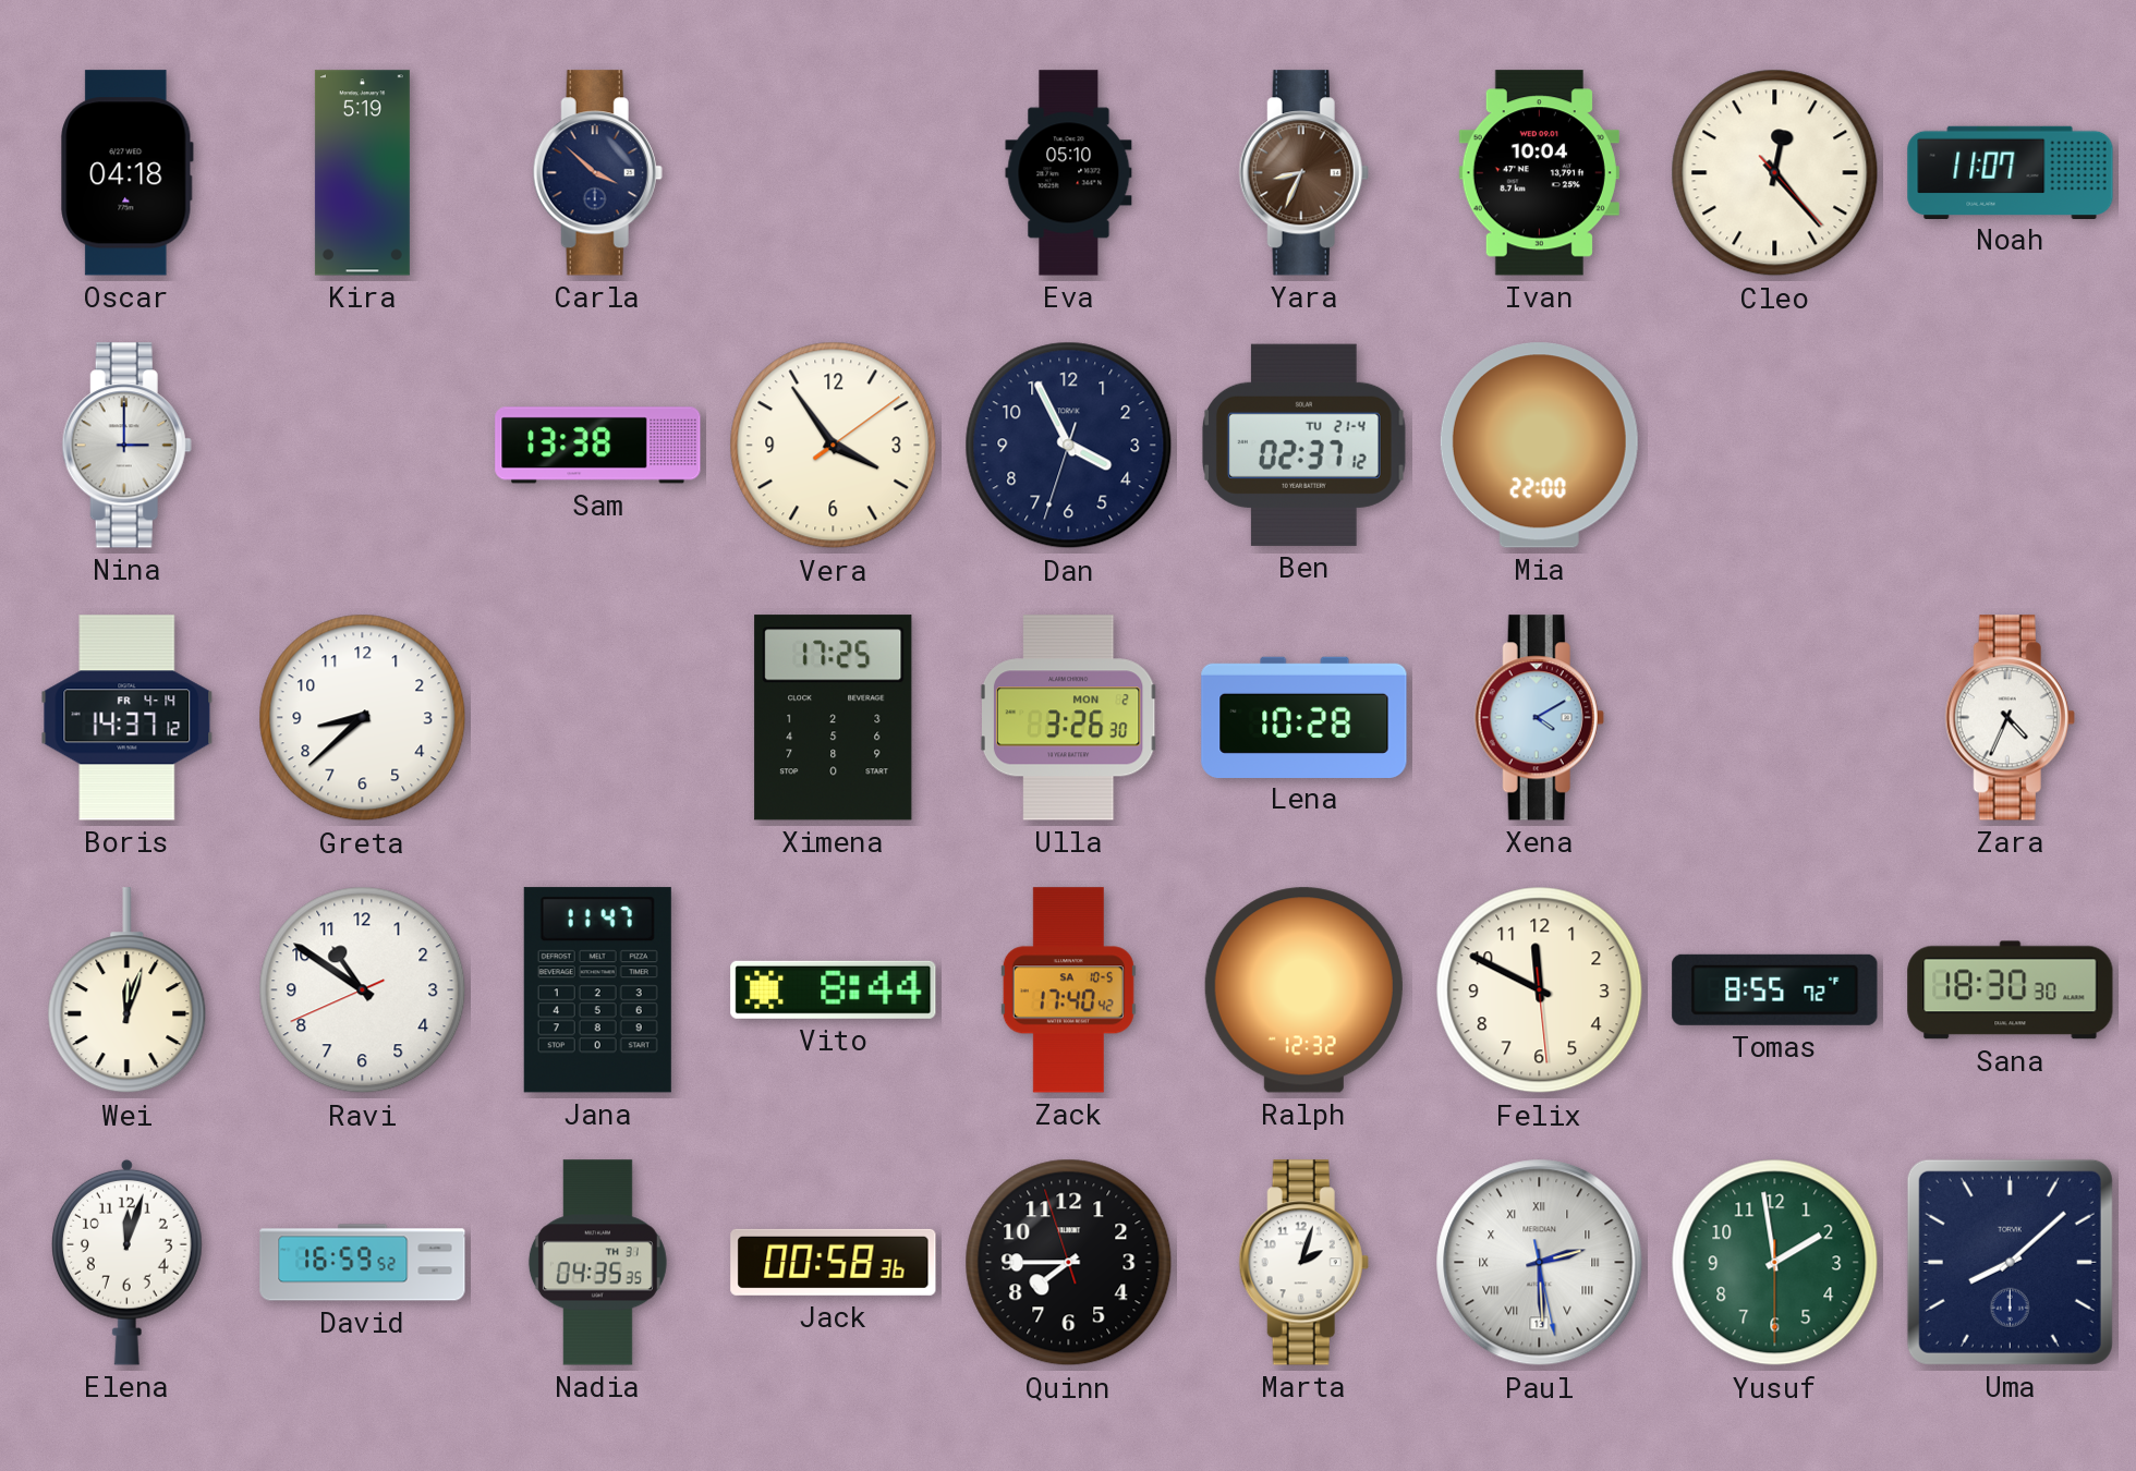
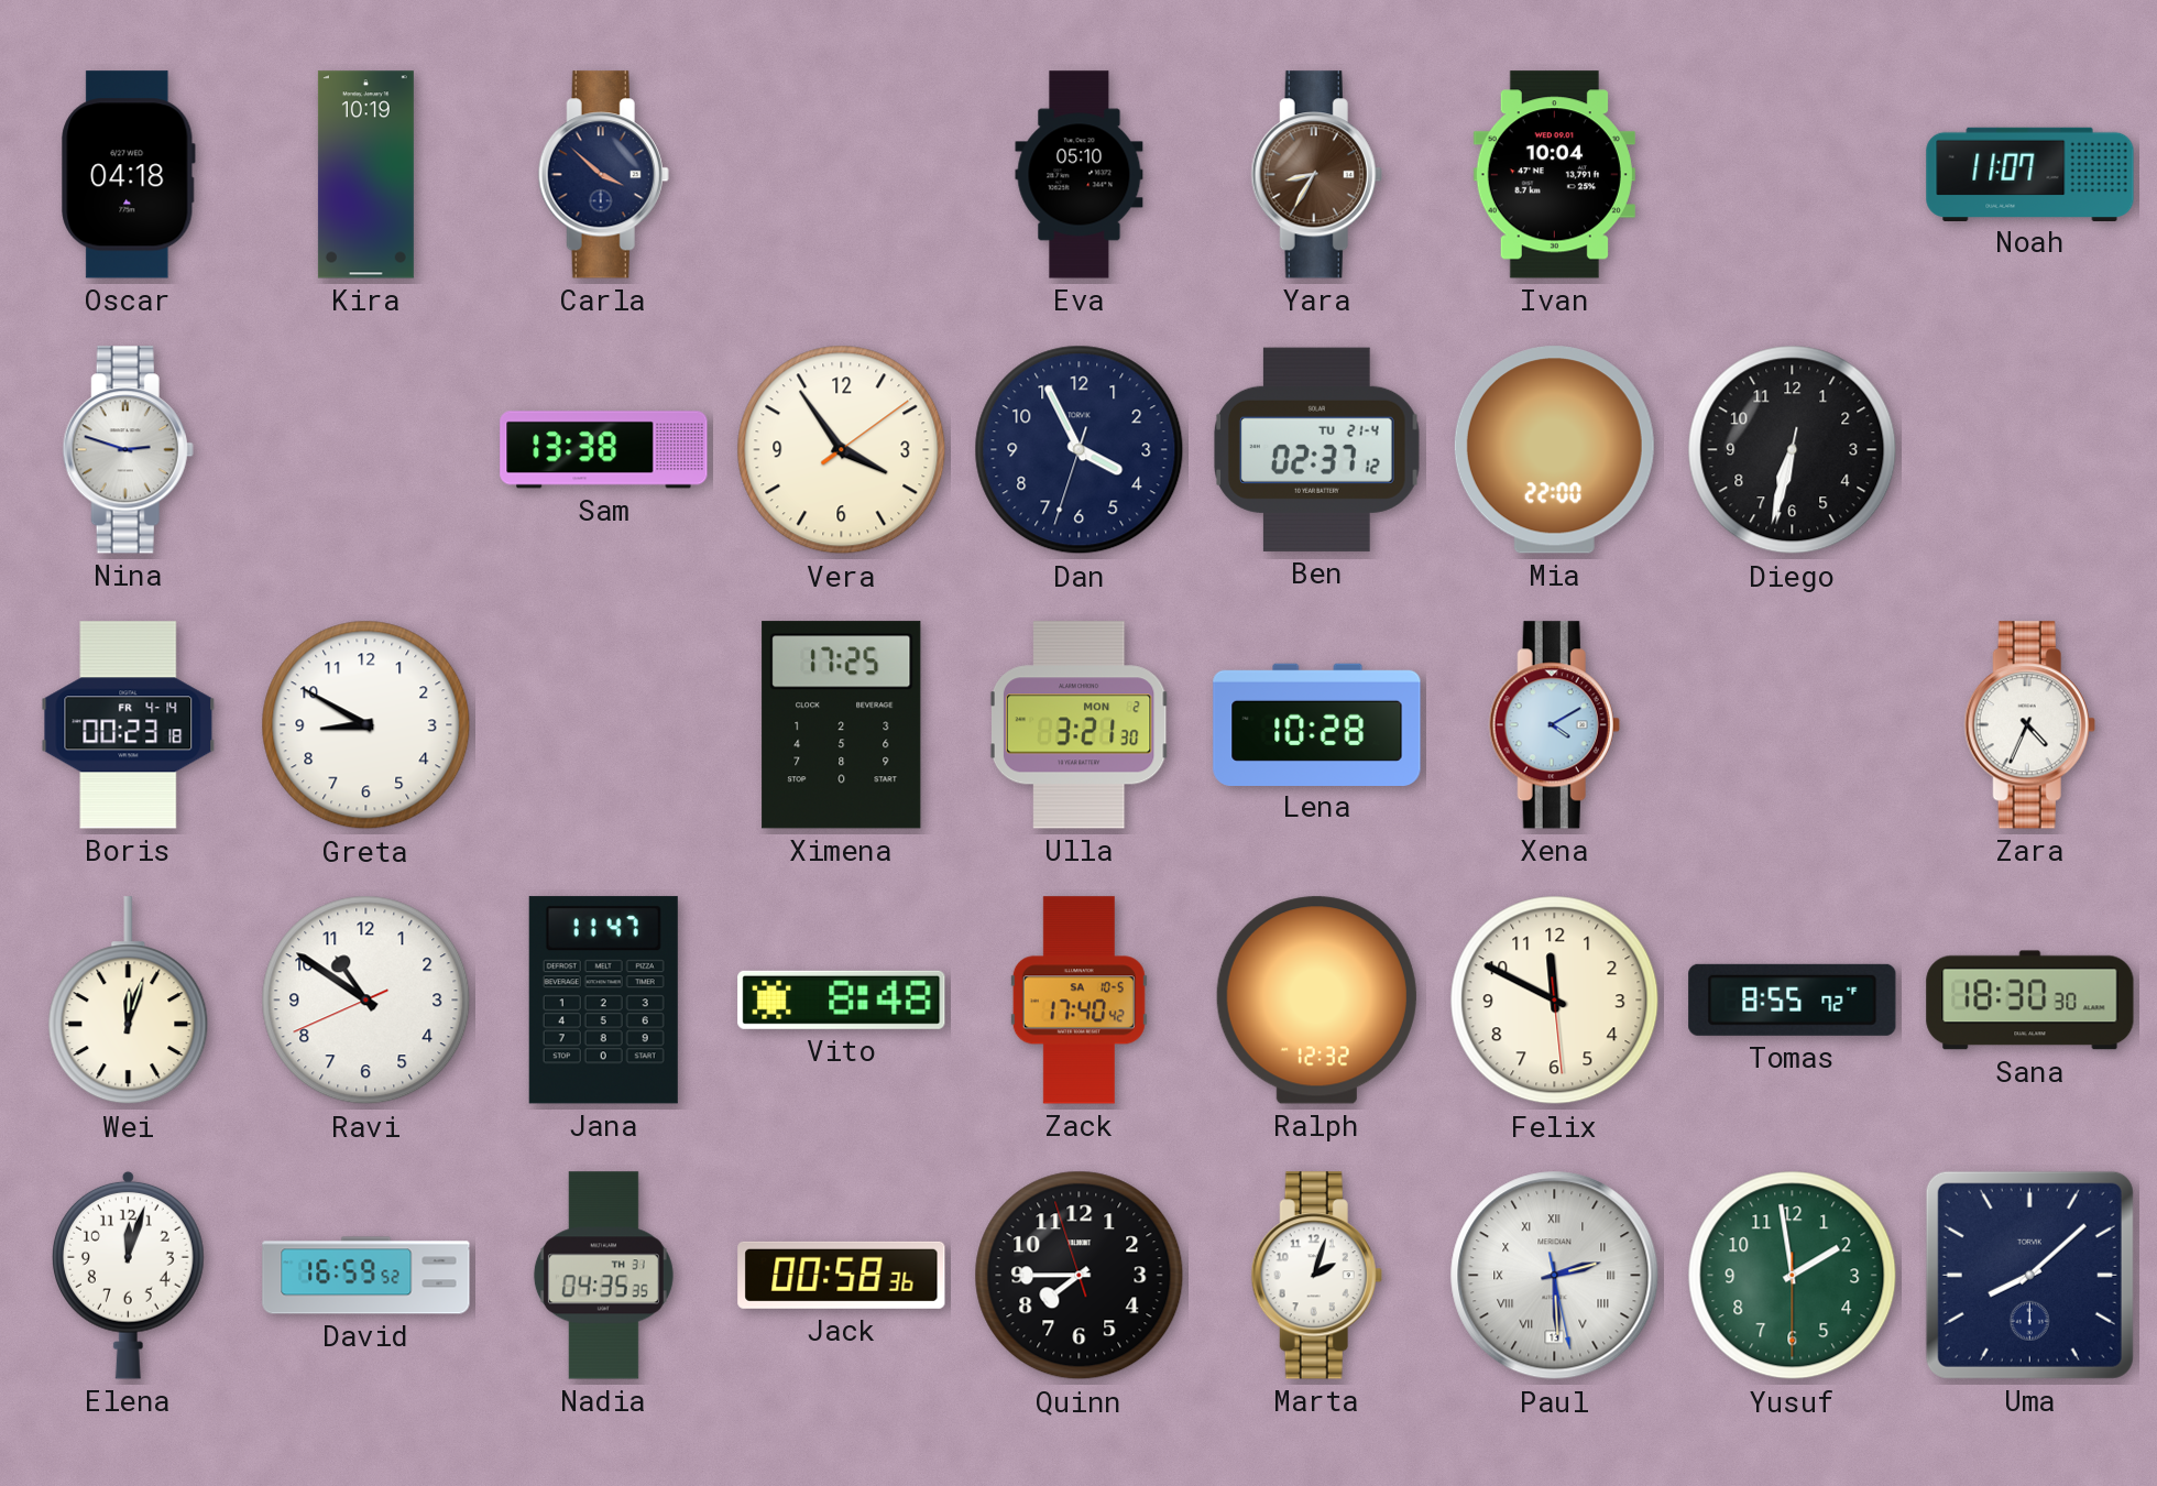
Kira: 5:19 -> 10:19
Yara: 8:34 -> 8:35
Cleo: 12:23 -> none
Nina: 3:00 -> 2:48
Diego: none -> 6:32
Boris: 14:37 -> 00:23
Greta: 8:38 -> 8:50
Ulla: 3:26 -> 3:21
Vito: 8:44 -> 8:48
